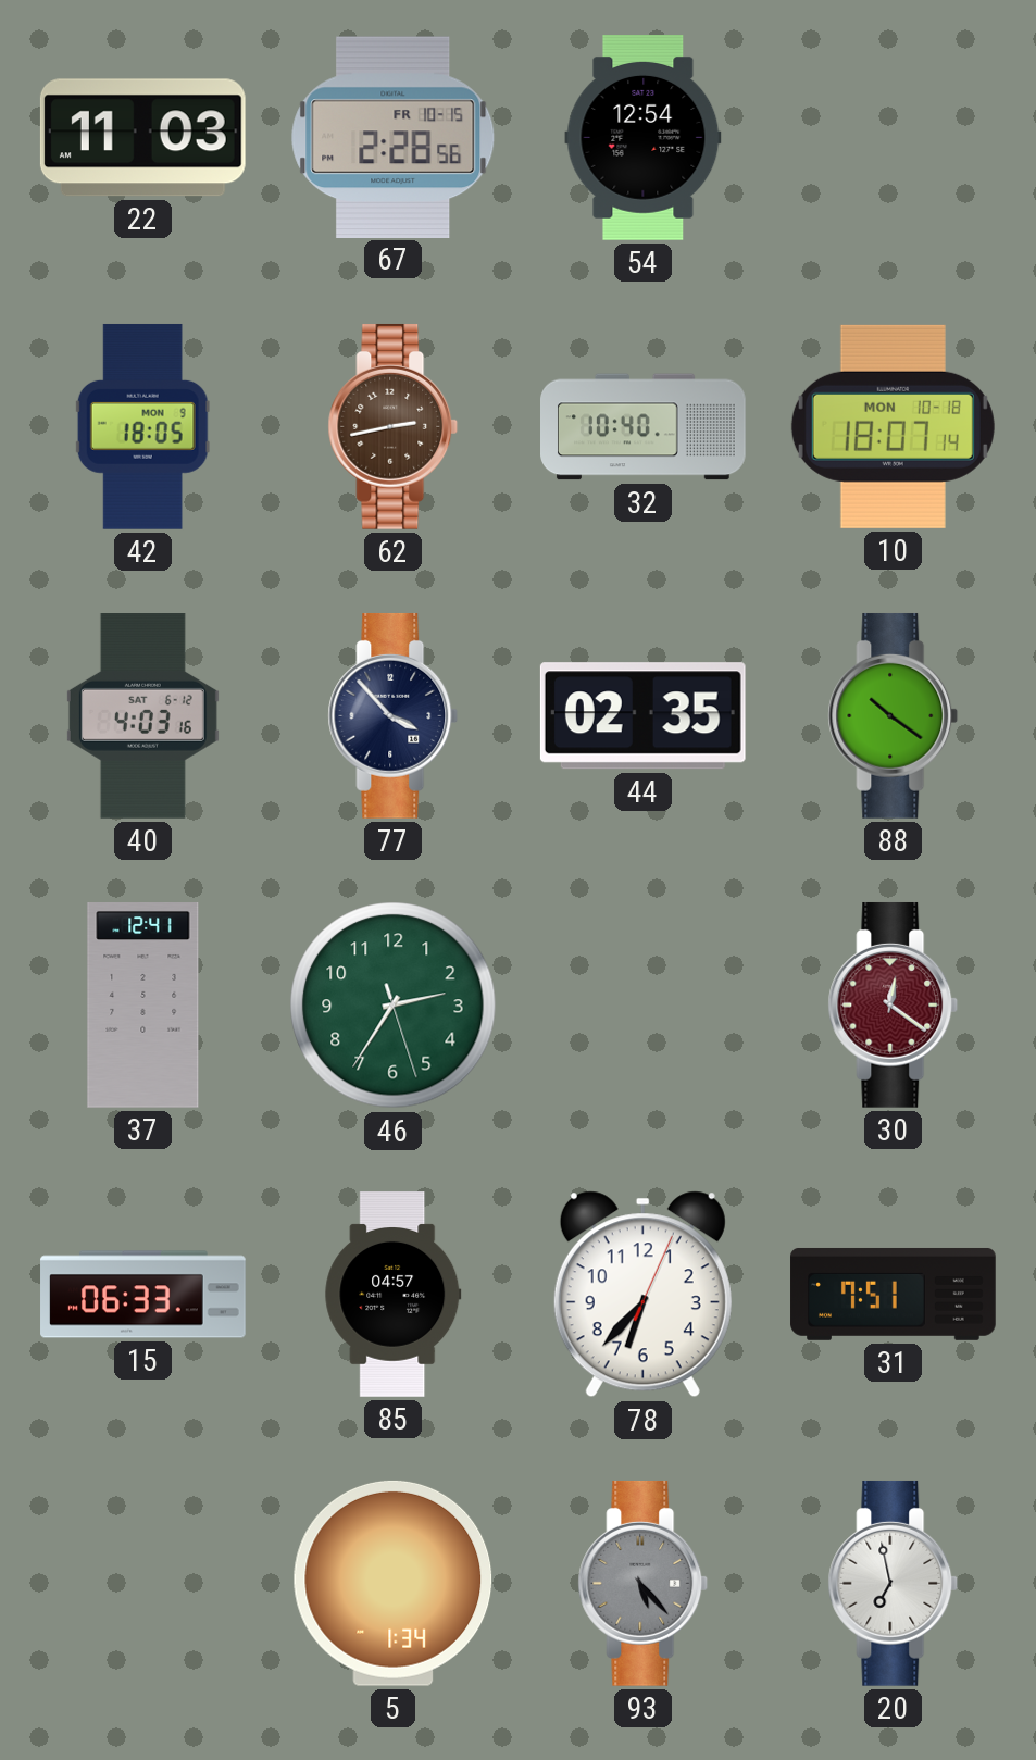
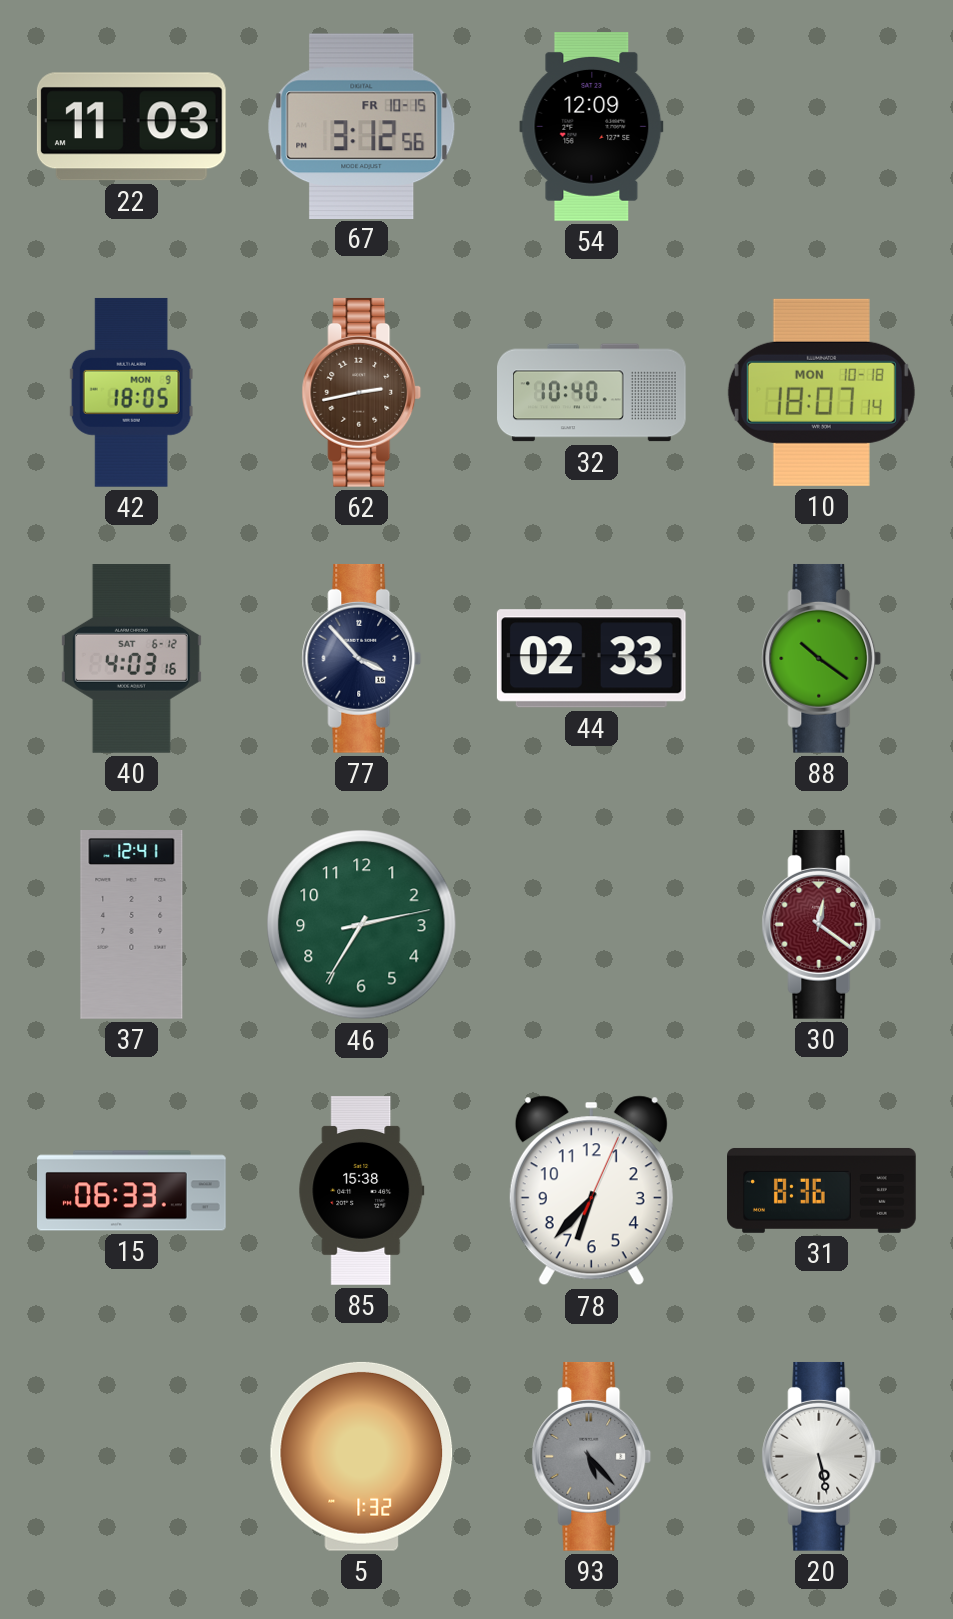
67: 2:28 -> 3:12
54: 12:54 -> 12:09
44: 02:35 -> 02:33
46: 2:35:27 -> 2:35:13
85: 04:57 -> 15:38
31: 7:51 -> 8:36
5: 1:34 -> 1:32
20: 6:58 -> 5:28
